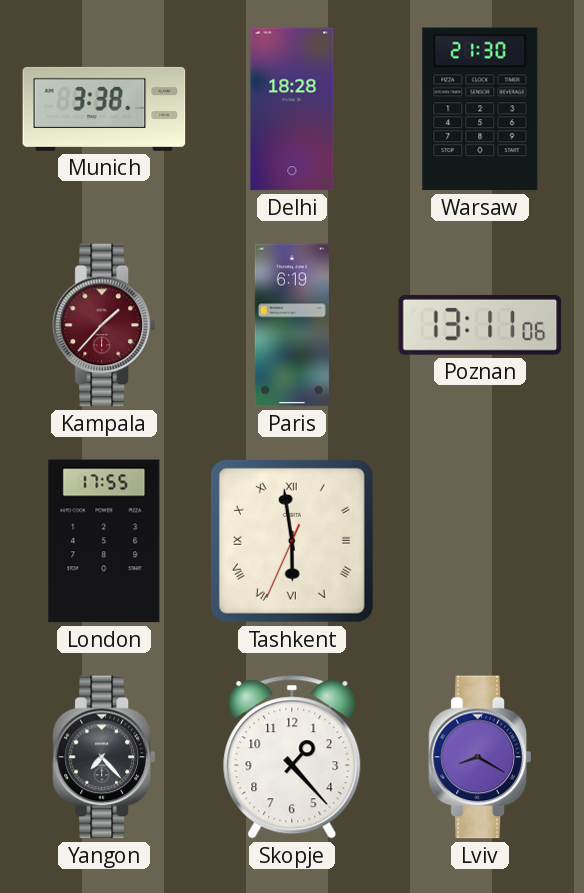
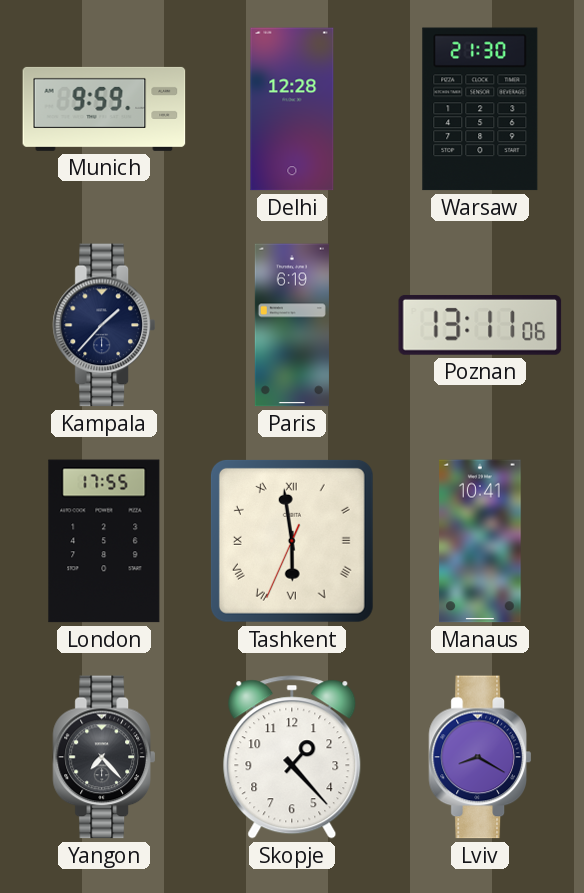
Munich: 3:38 -> 9:59
Delhi: 18:28 -> 12:28
Kampala dial: burgundy -> navy
Manaus: none -> 10:41
